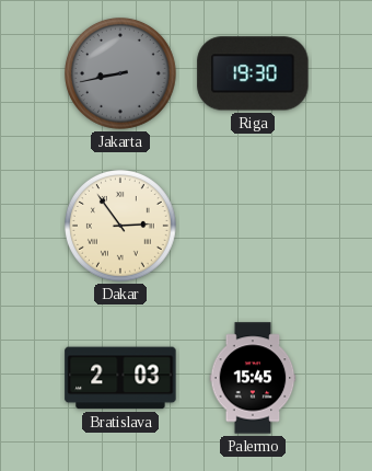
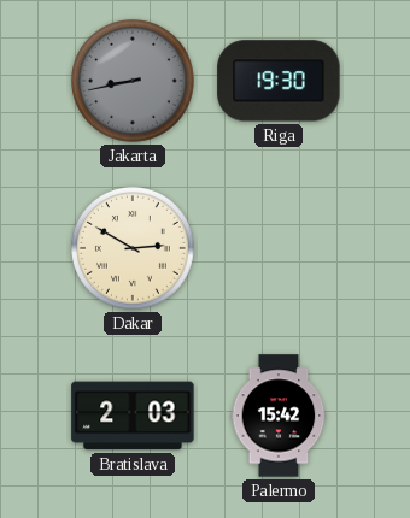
Dakar: 2:54 -> 2:50
Palermo: 15:45 -> 15:42
